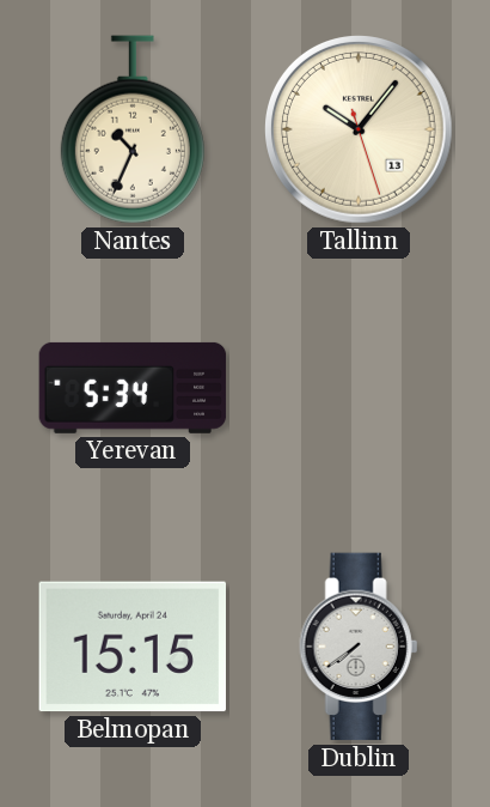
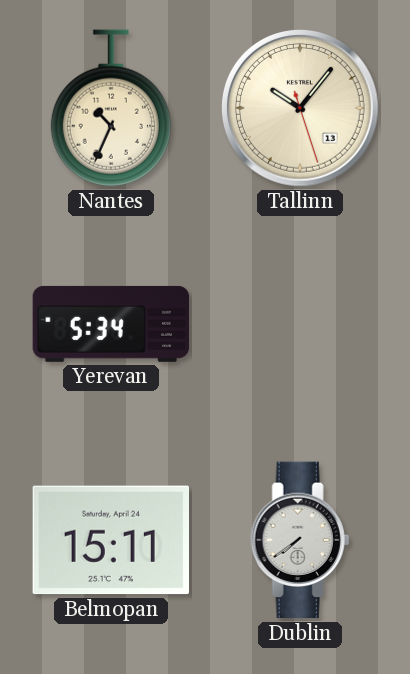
Belmopan: 15:15 -> 15:11
